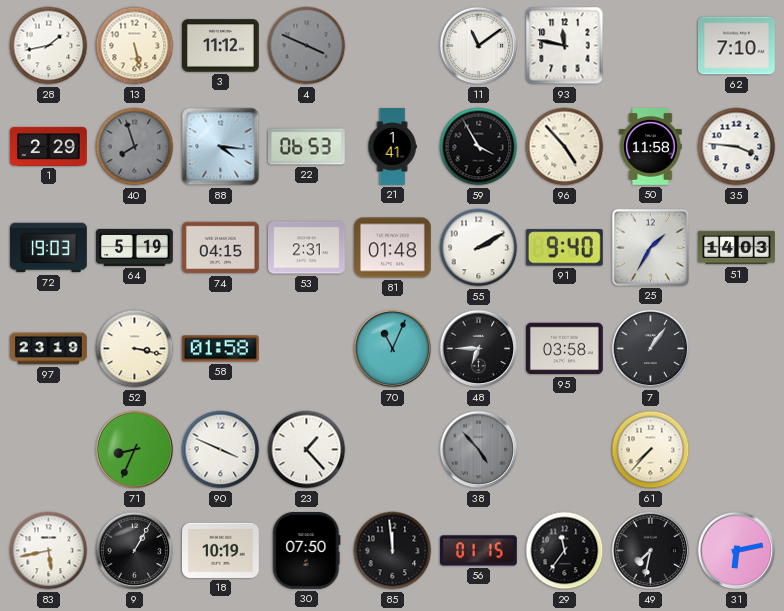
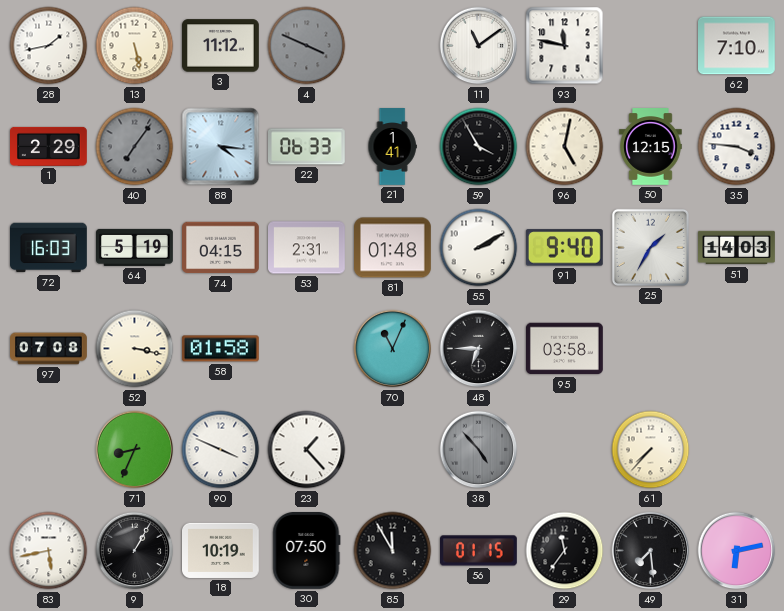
40: 7:57 -> 7:06
22: 06:53 -> 06:33
96: 4:53 -> 5:02
50: 11:58 -> 12:15
72: 19:03 -> 16:03
97: 23:19 -> 07:08
7: 1:06 -> none
85: 11:59 -> 11:55
49: 7:32 -> 7:29
